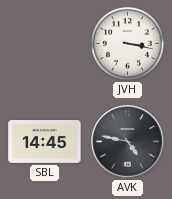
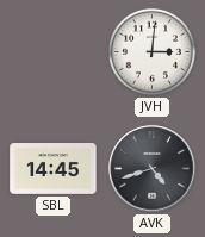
JVH: 3:17 -> 3:01
AVK: 4:47 -> 4:42
